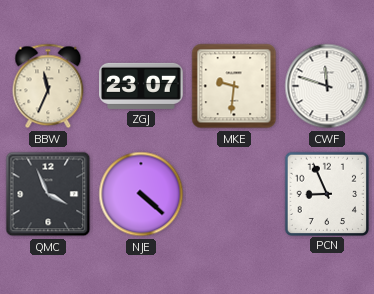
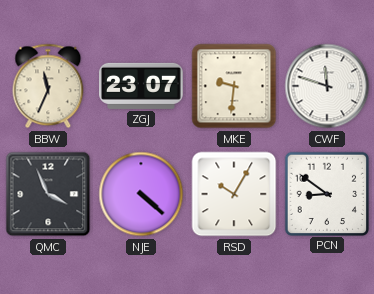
RSD: none -> 10:05
PCN: 8:56 -> 8:51
